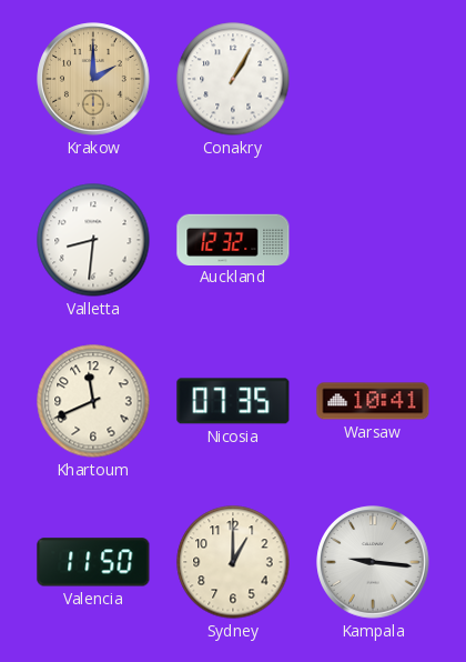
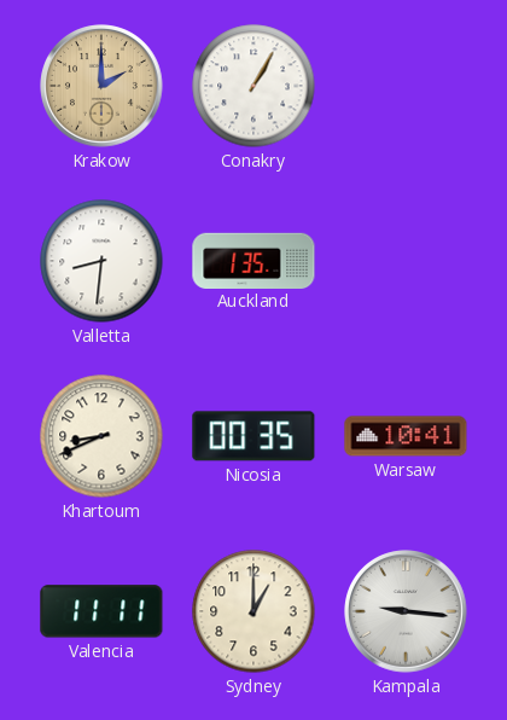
Auckland: 12:32 -> 1:35
Khartoum: 11:41 -> 8:41
Nicosia: 07:35 -> 00:35
Valencia: 11:50 -> 11:11
